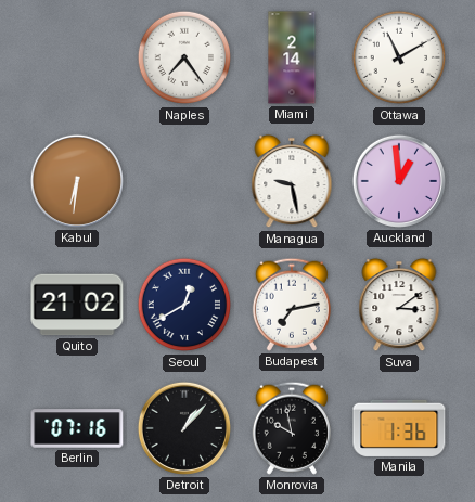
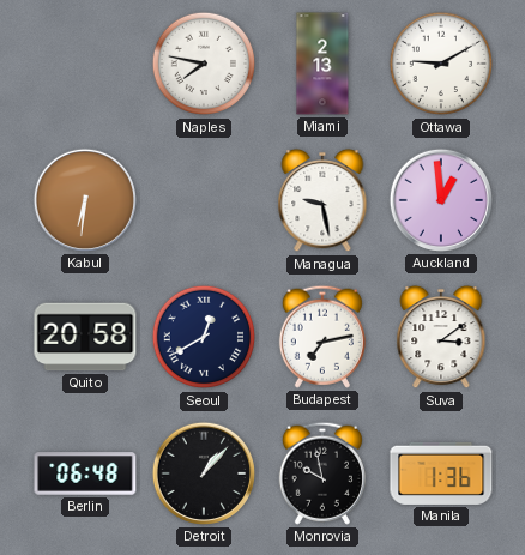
Naples: 7:24 -> 7:47
Miami: 2:14 -> 2:13
Ottawa: 11:10 -> 9:10
Quito: 21:02 -> 20:58
Berlin: 07:16 -> 06:48
